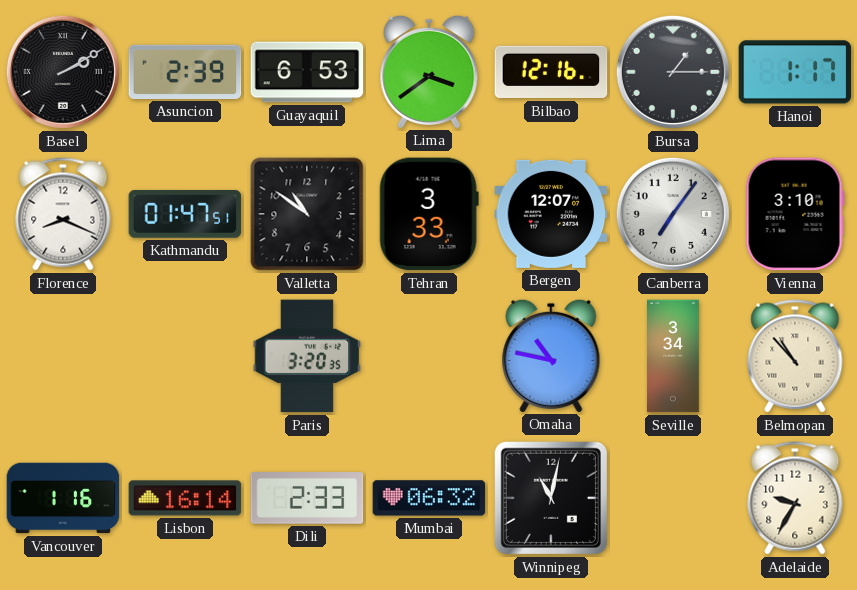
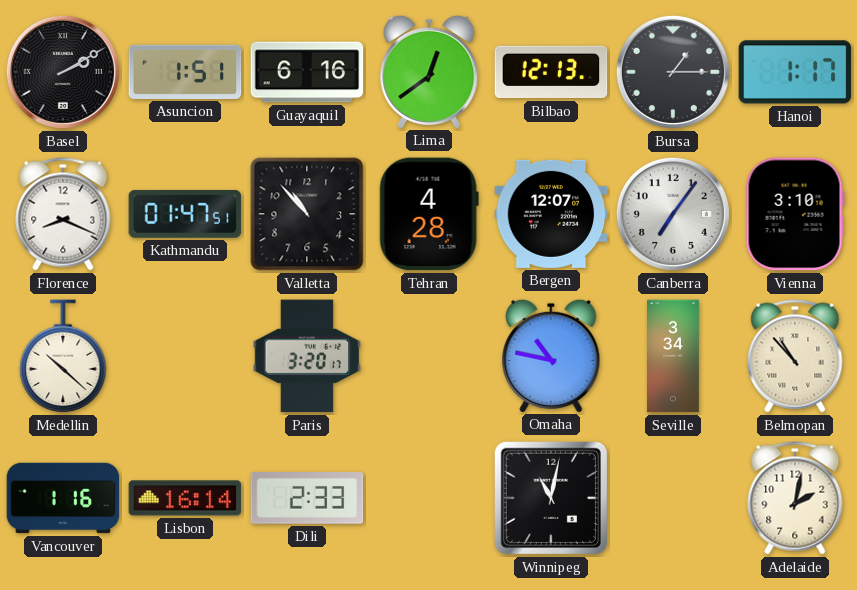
Asuncion: 2:39 -> 1:51
Guayaquil: 6:53 -> 6:16
Lima: 3:39 -> 12:39
Bilbao: 12:16 -> 12:13
Valletta: 10:51 -> 10:53
Tehran: 3:33 -> 4:28
Medellin: none -> 10:22
Paris: 3:20:35 -> 3:20:17
Mumbai: 06:32 -> none
Adelaide: 9:35 -> 2:02
